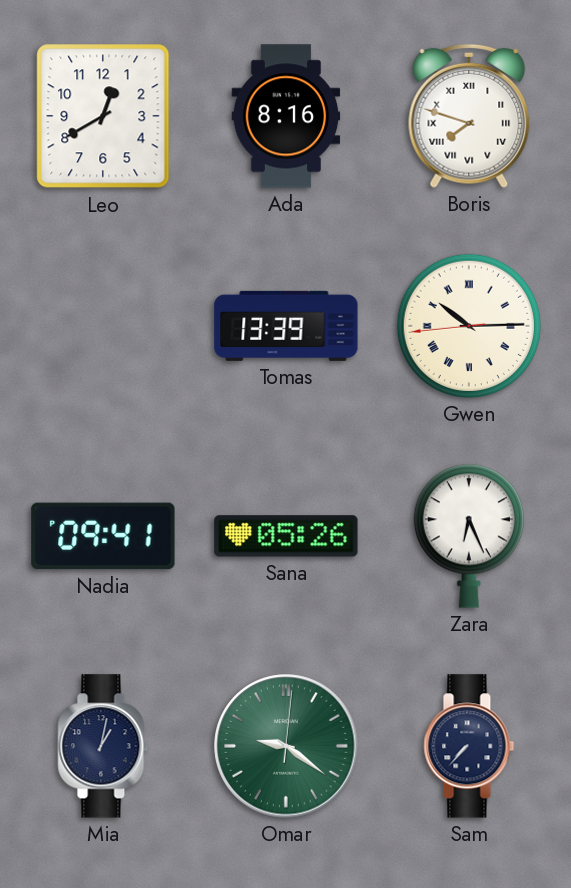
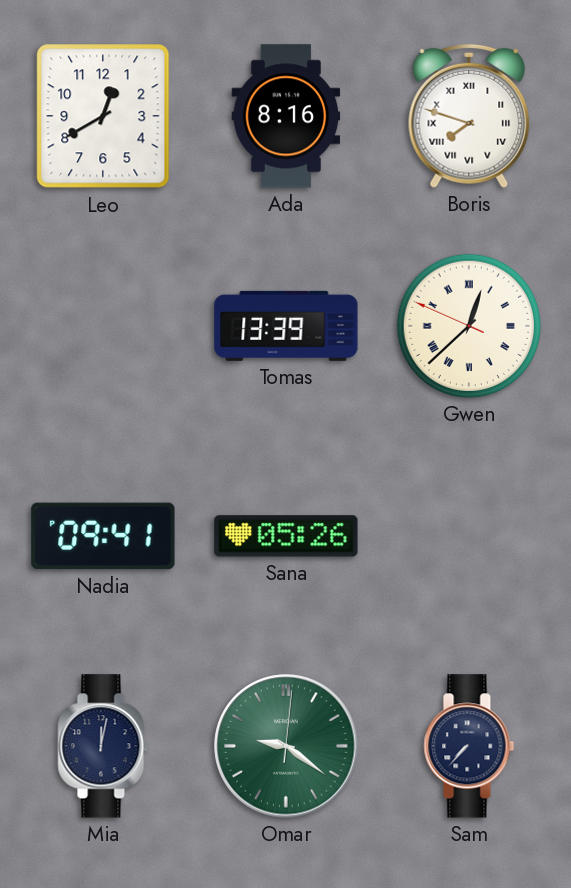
Gwen: 10:14 -> 12:37
Zara: 6:26 -> none
Mia: 1:02 -> 12:02
